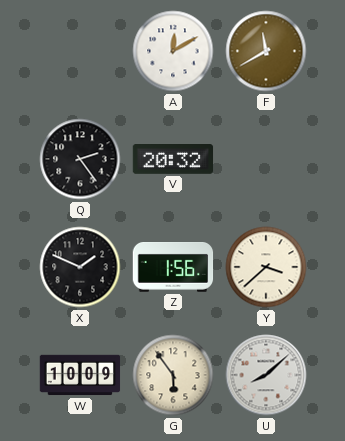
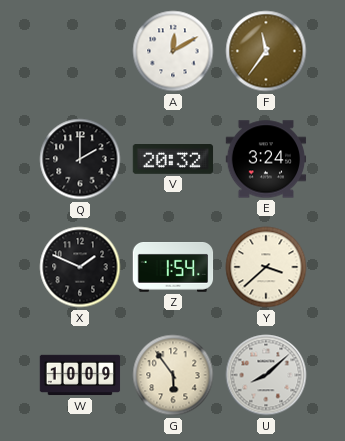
F: 11:40 -> 11:36
Q: 2:24 -> 2:00
E: none -> 3:24
Z: 1:56 -> 1:54
